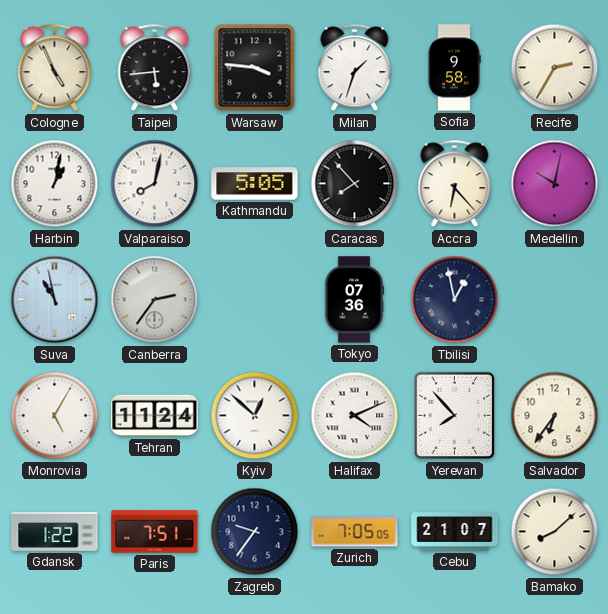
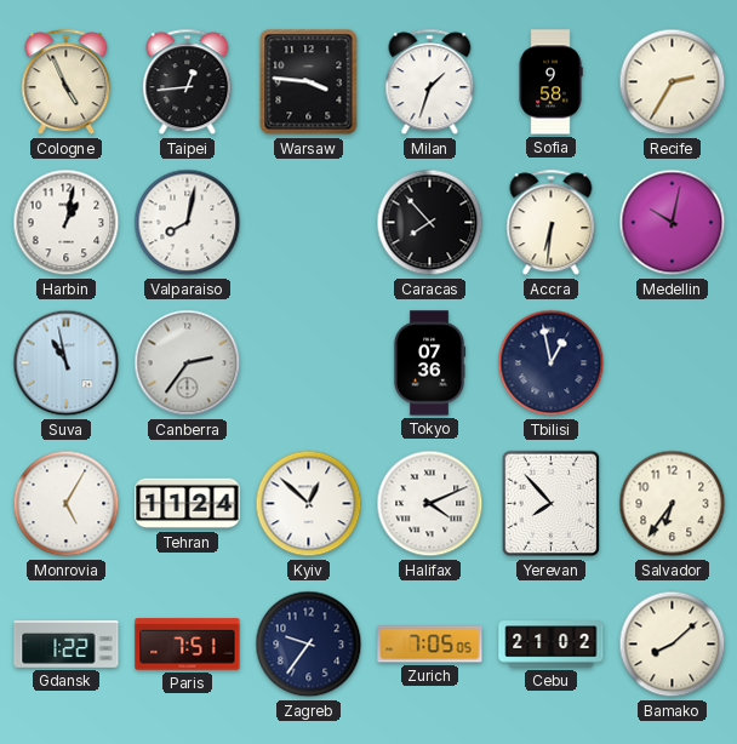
Taipei: 5:44 -> 12:44
Kathmandu: 5:05 -> none
Accra: 6:23 -> 6:31
Cebu: 21:07 -> 21:02
